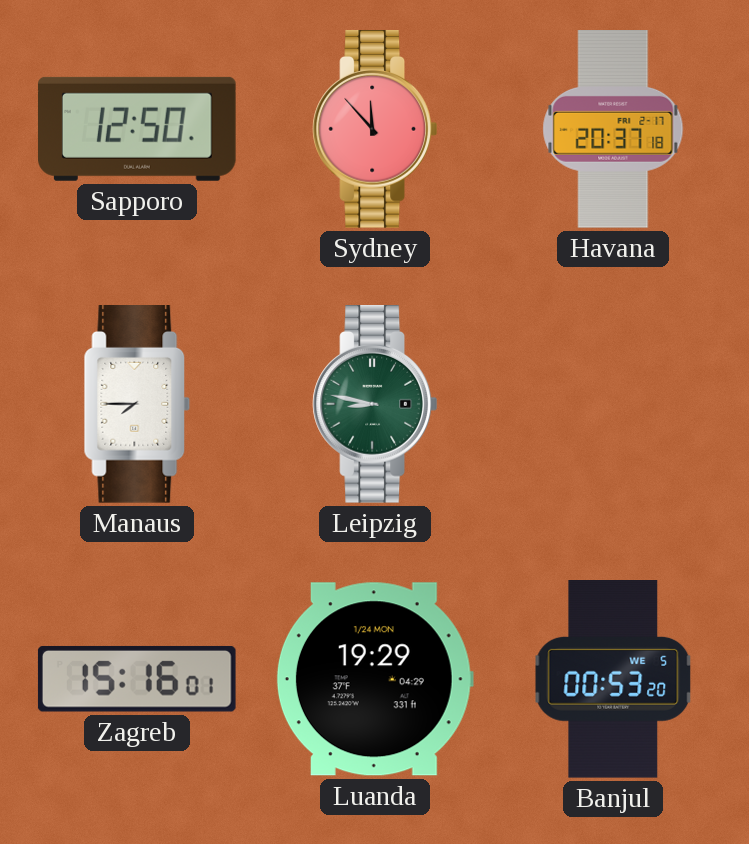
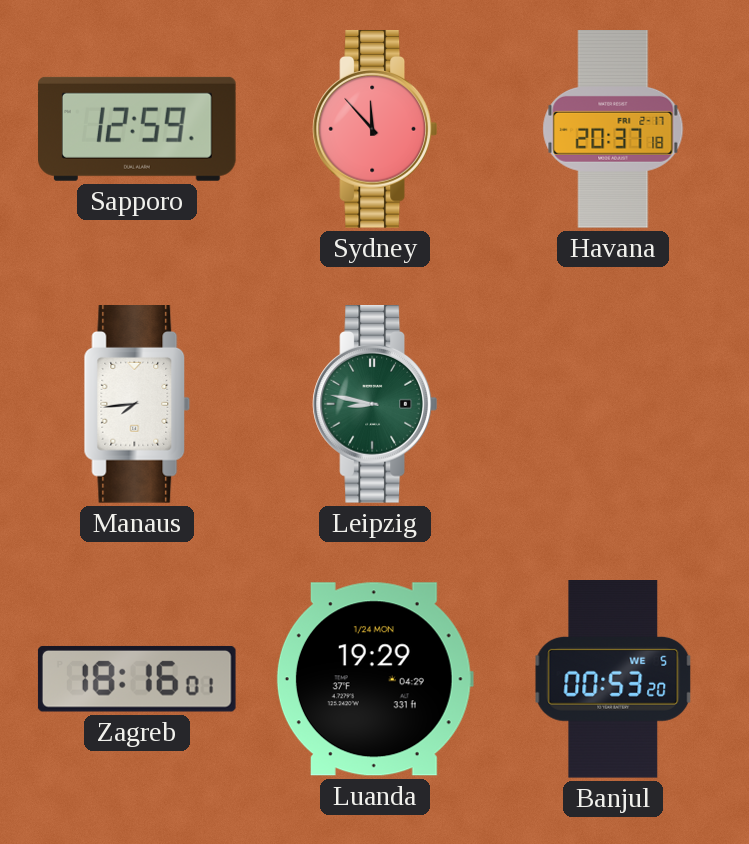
Sapporo: 12:50 -> 12:59
Manaus: 7:45 -> 7:44
Zagreb: 15:16 -> 18:16
